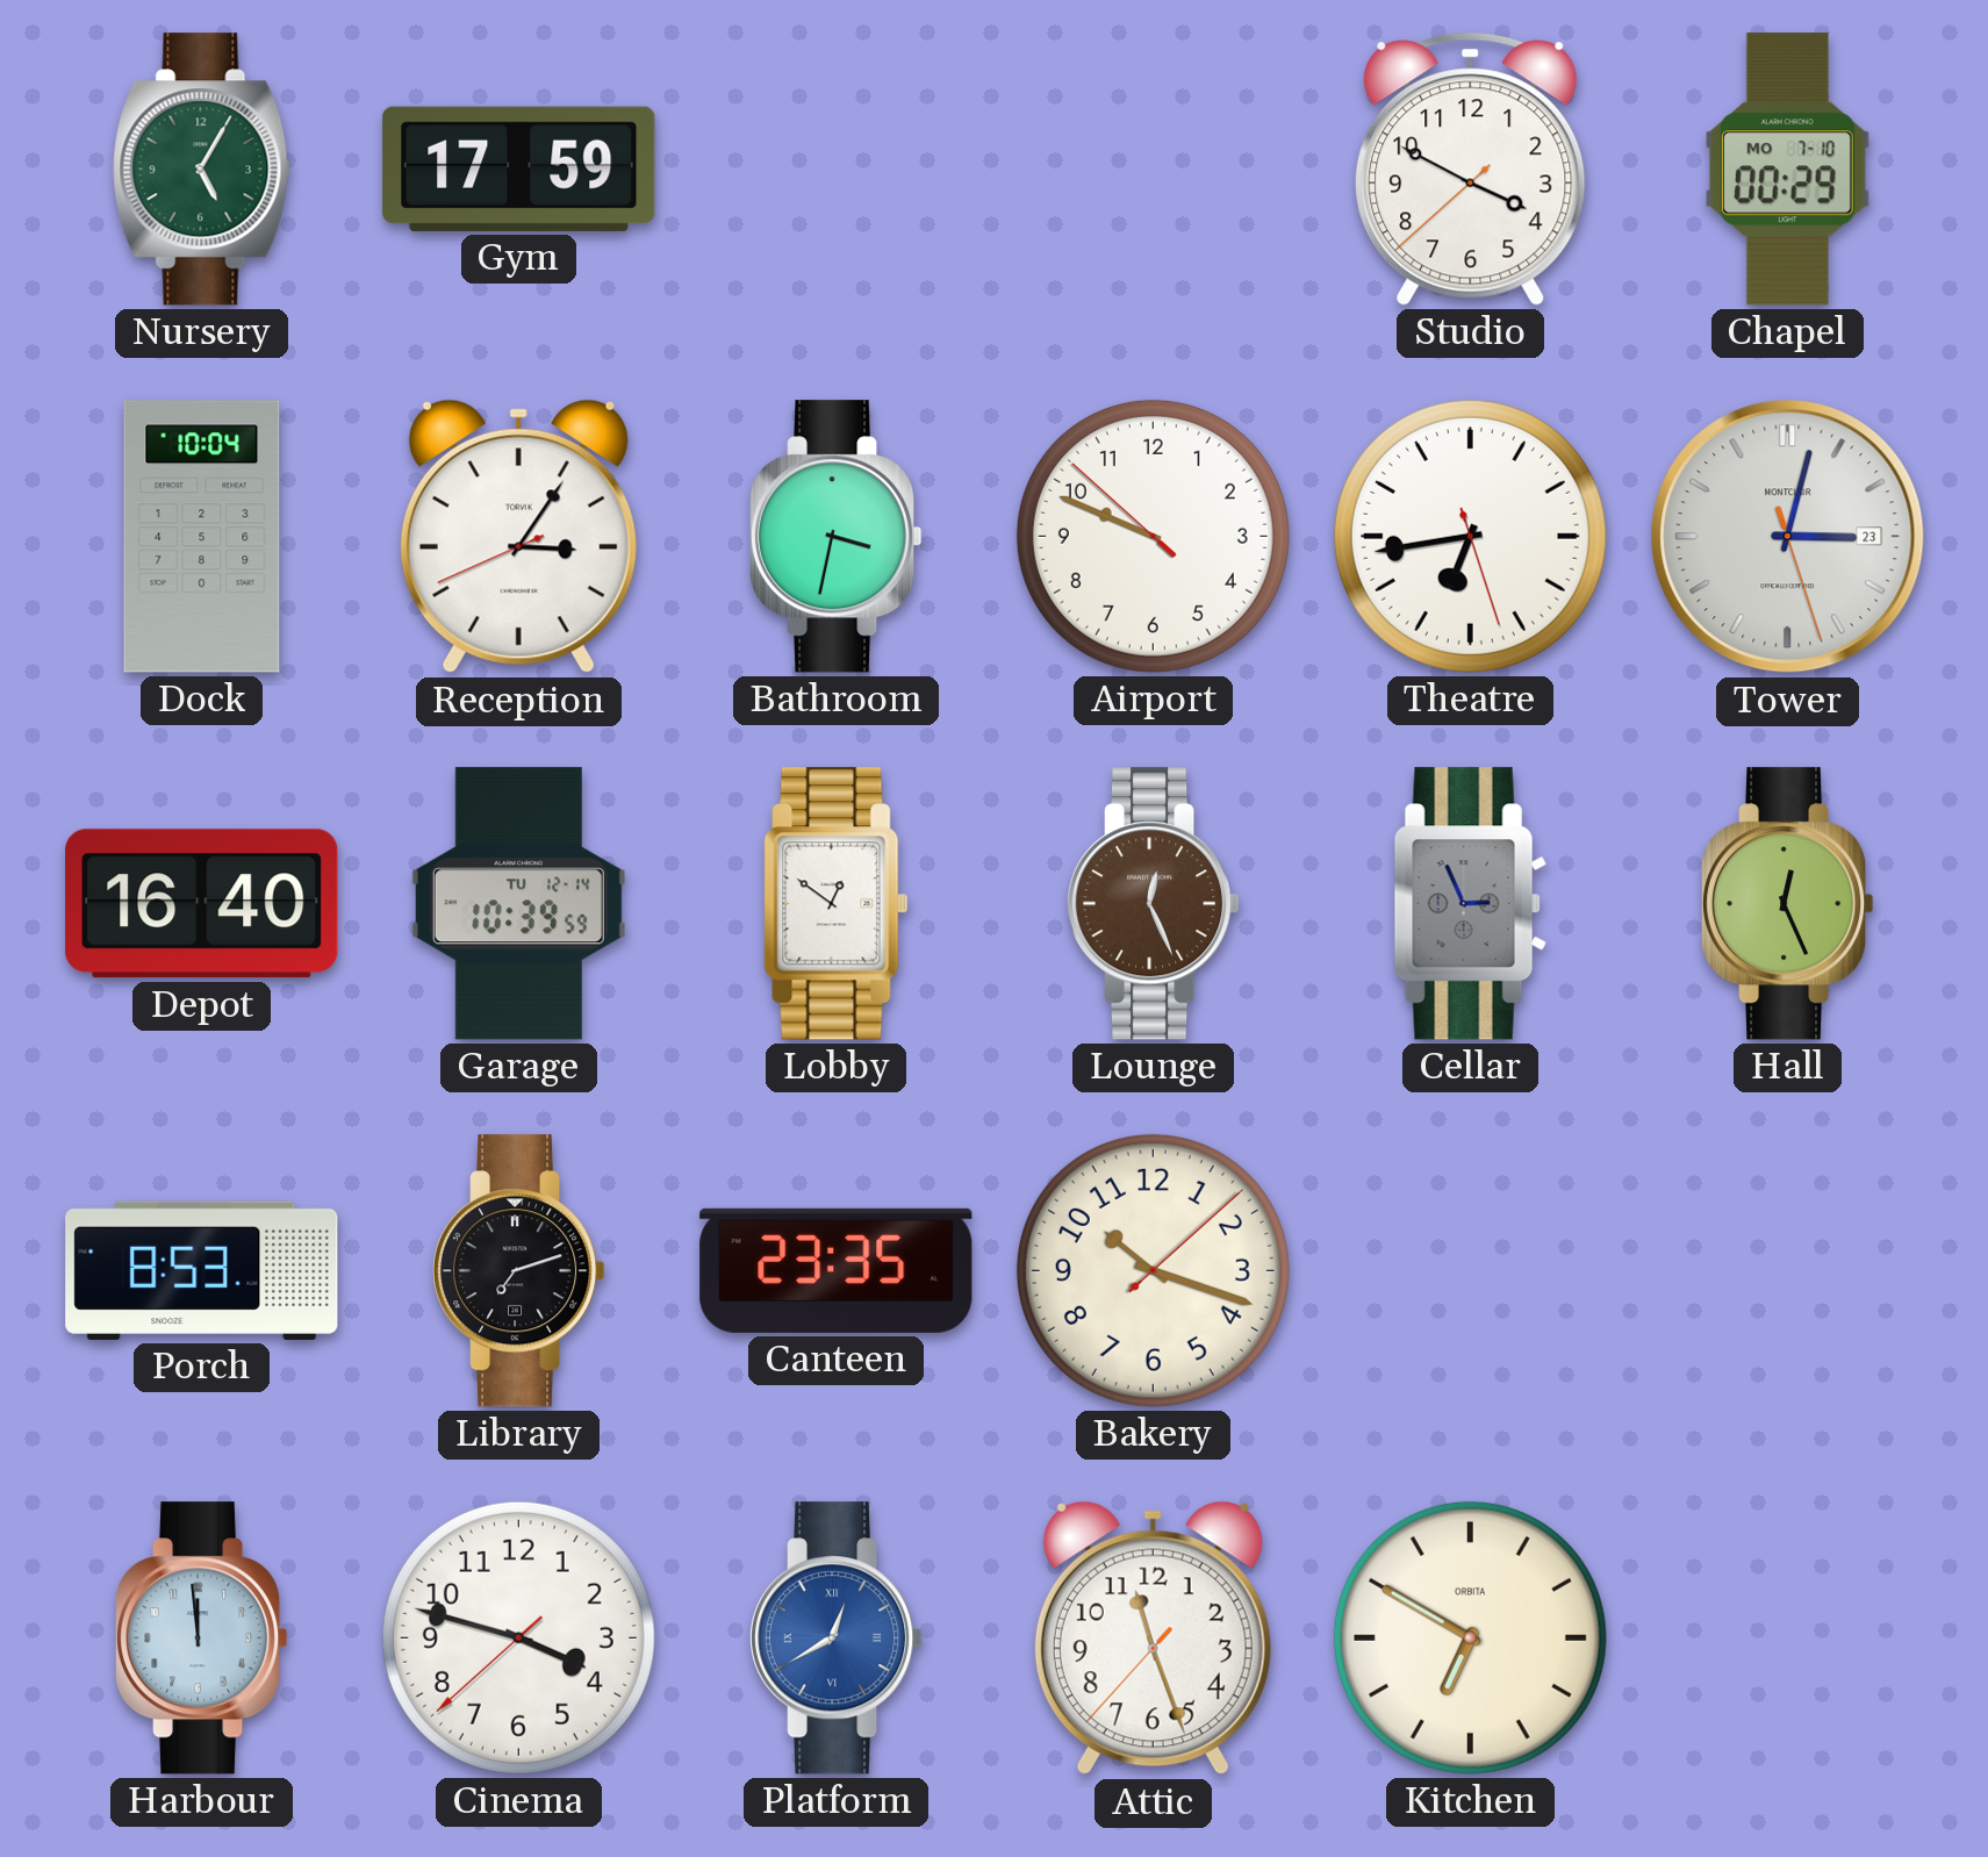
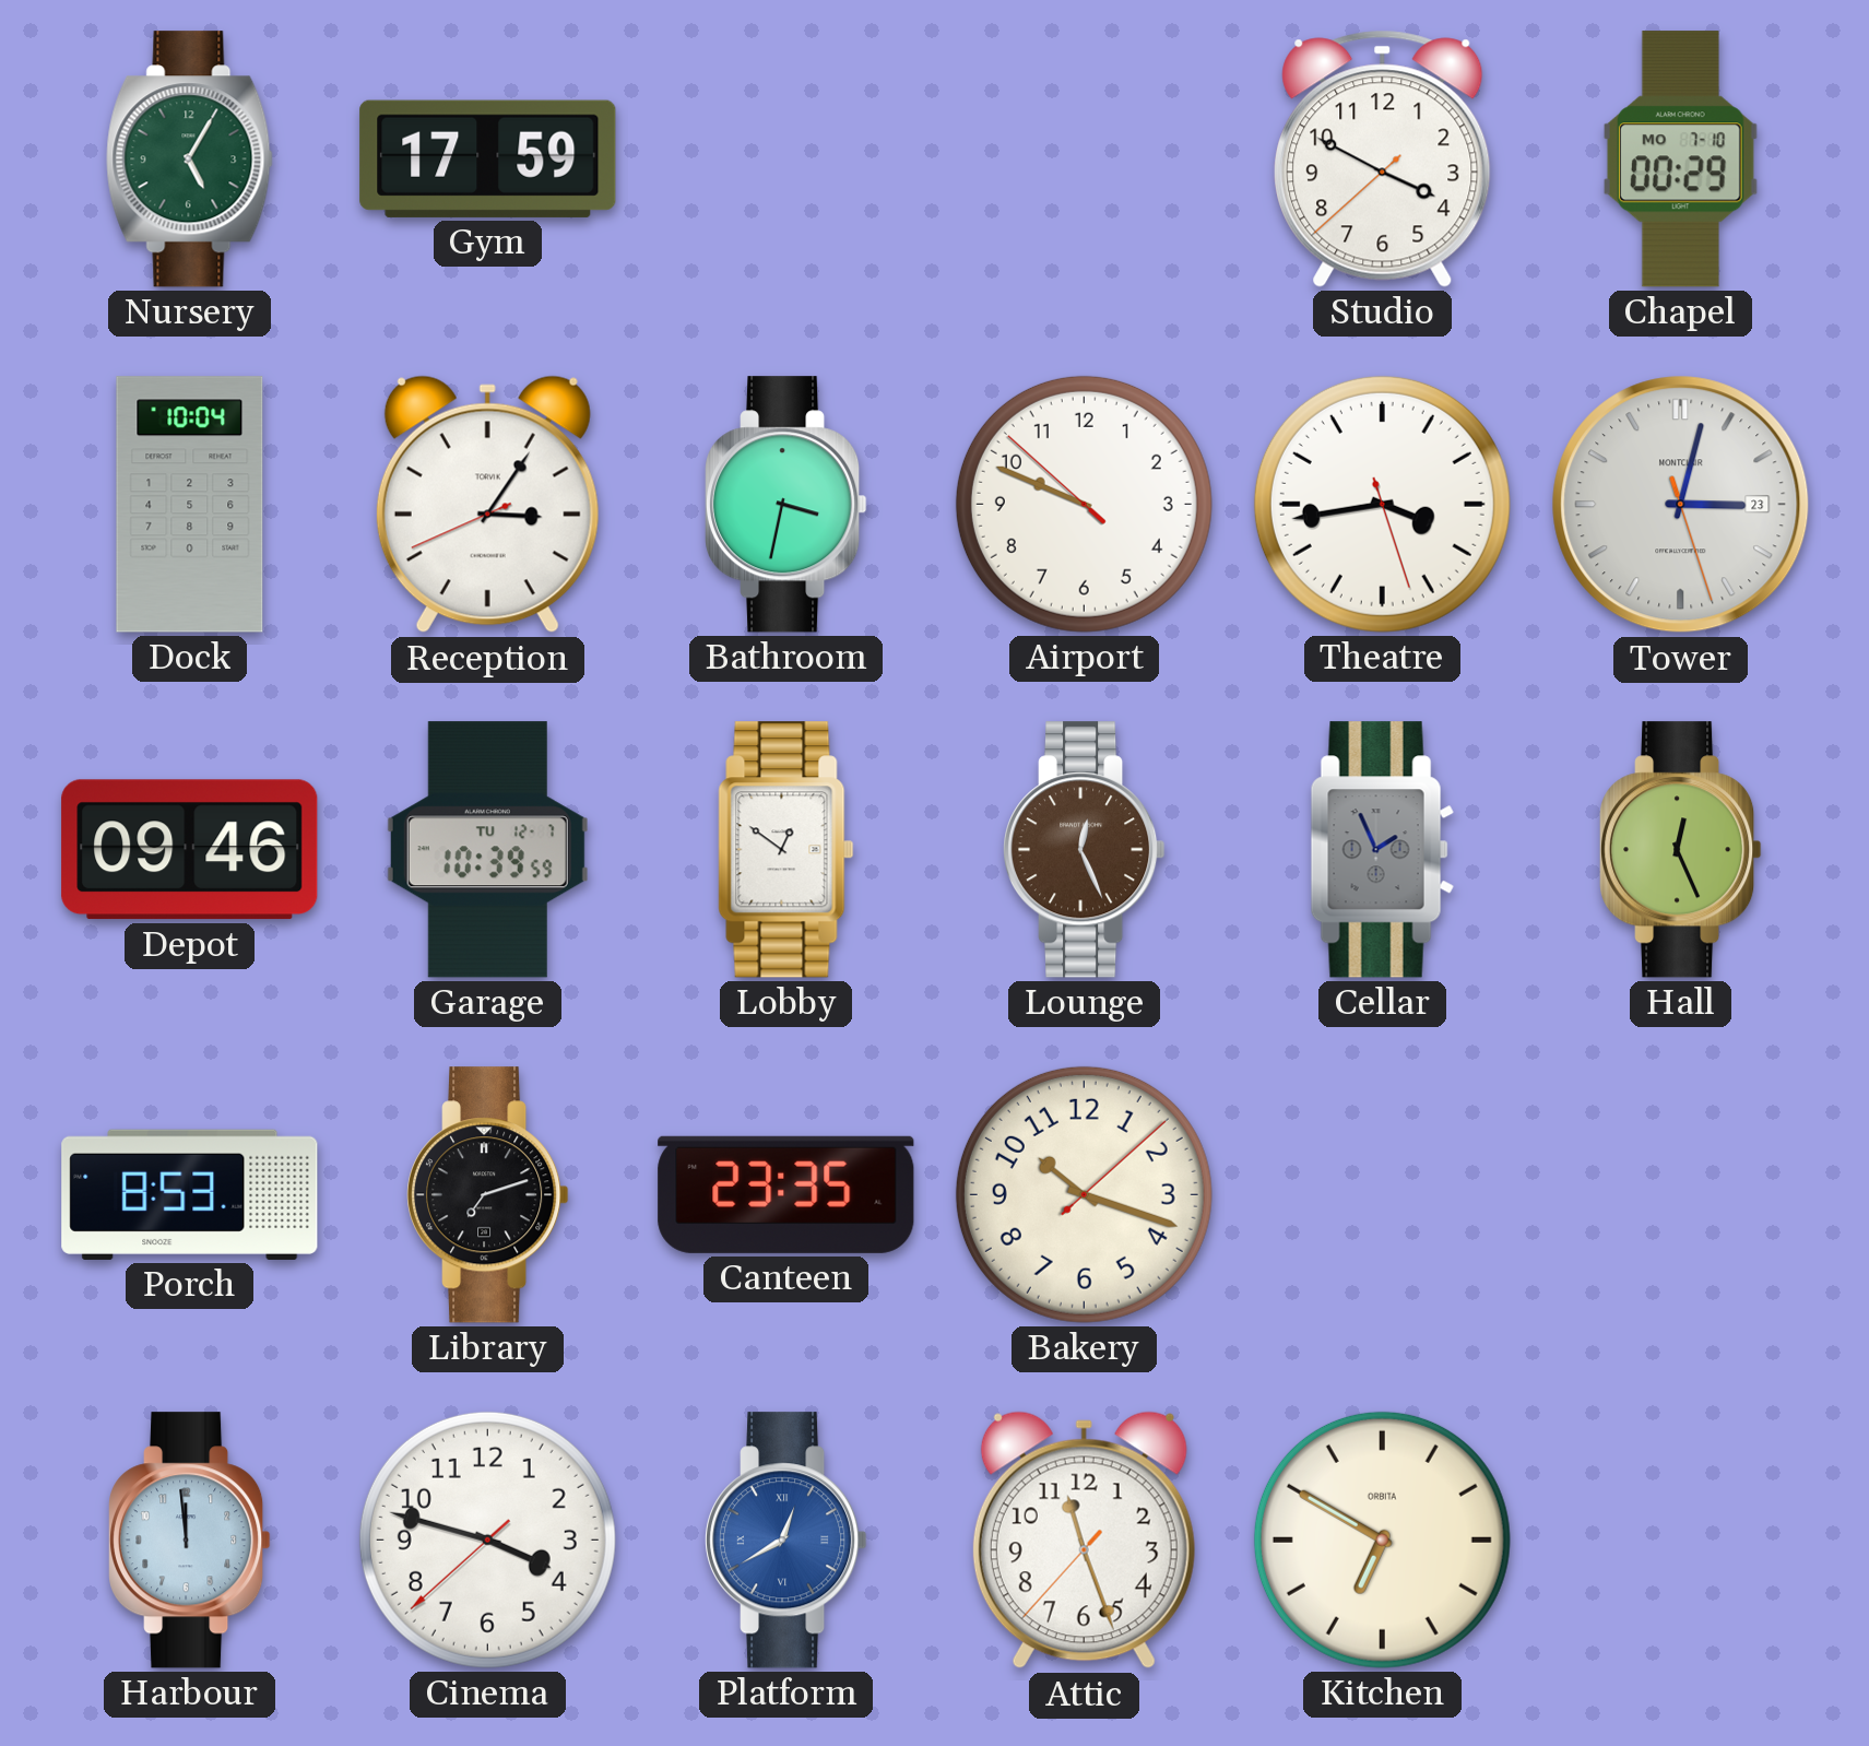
Theatre: 6:43 -> 3:43
Depot: 16:40 -> 09:46
Garage date: TU 12-14 -> TU 12-7
Cellar: 2:56 -> 1:56
